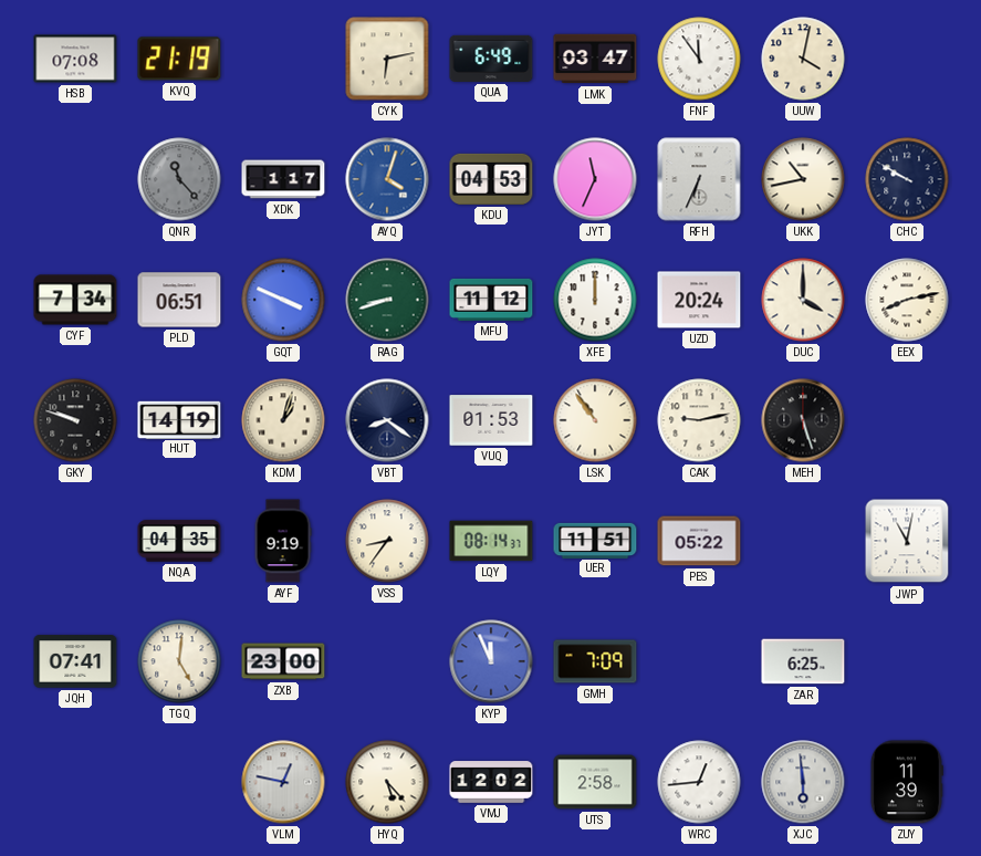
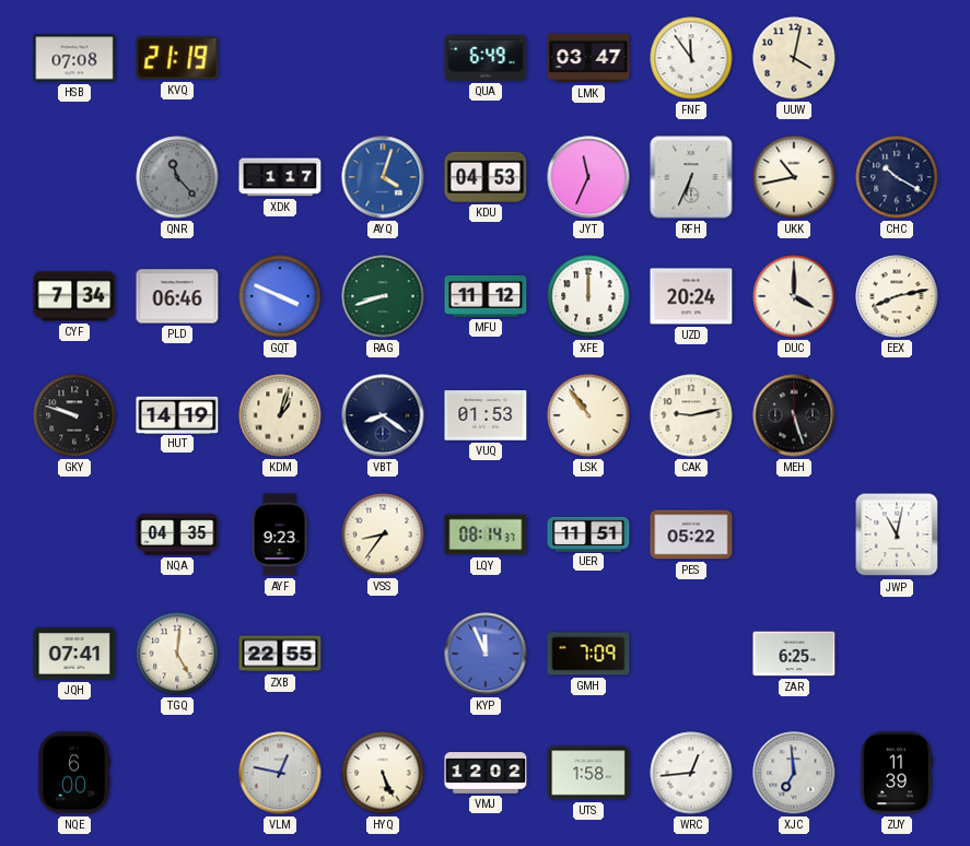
CYK: 6:13 -> none
CHC: 9:50 -> 10:20
PLD: 06:51 -> 06:46
AYF: 9:19 -> 9:23
ZXB: 23:00 -> 22:55
NQE: none -> 6:00
HYQ: 5:23 -> 5:26
UTS: 2:58 -> 1:58
XJC: 5:59 -> 6:59
